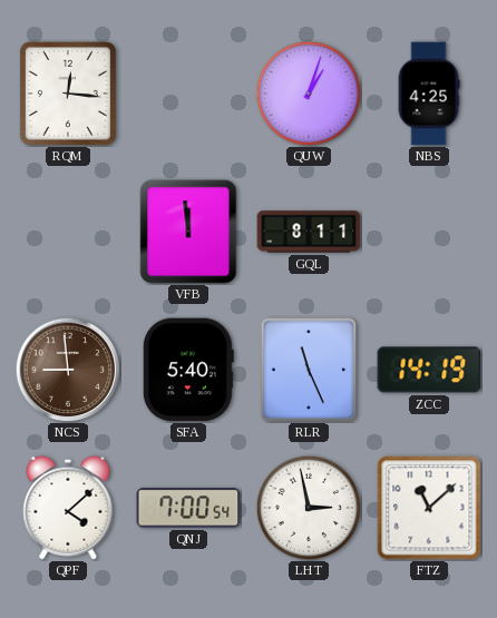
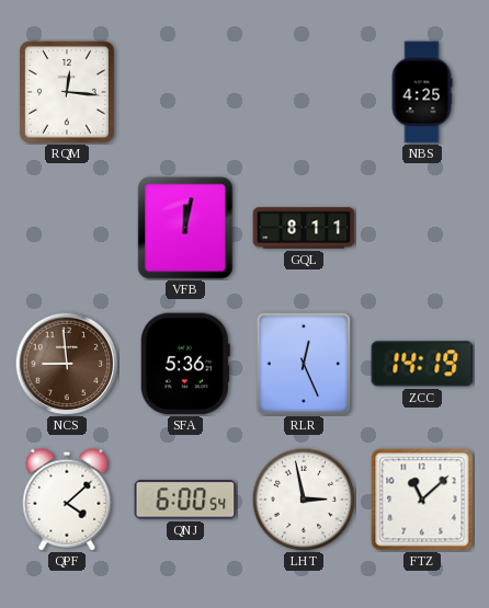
QUW: 1:03 -> none
VFB: 11:59 -> 12:02
SFA: 5:40 -> 5:36
RLR: 11:26 -> 12:26
QNJ: 7:00 -> 6:00
